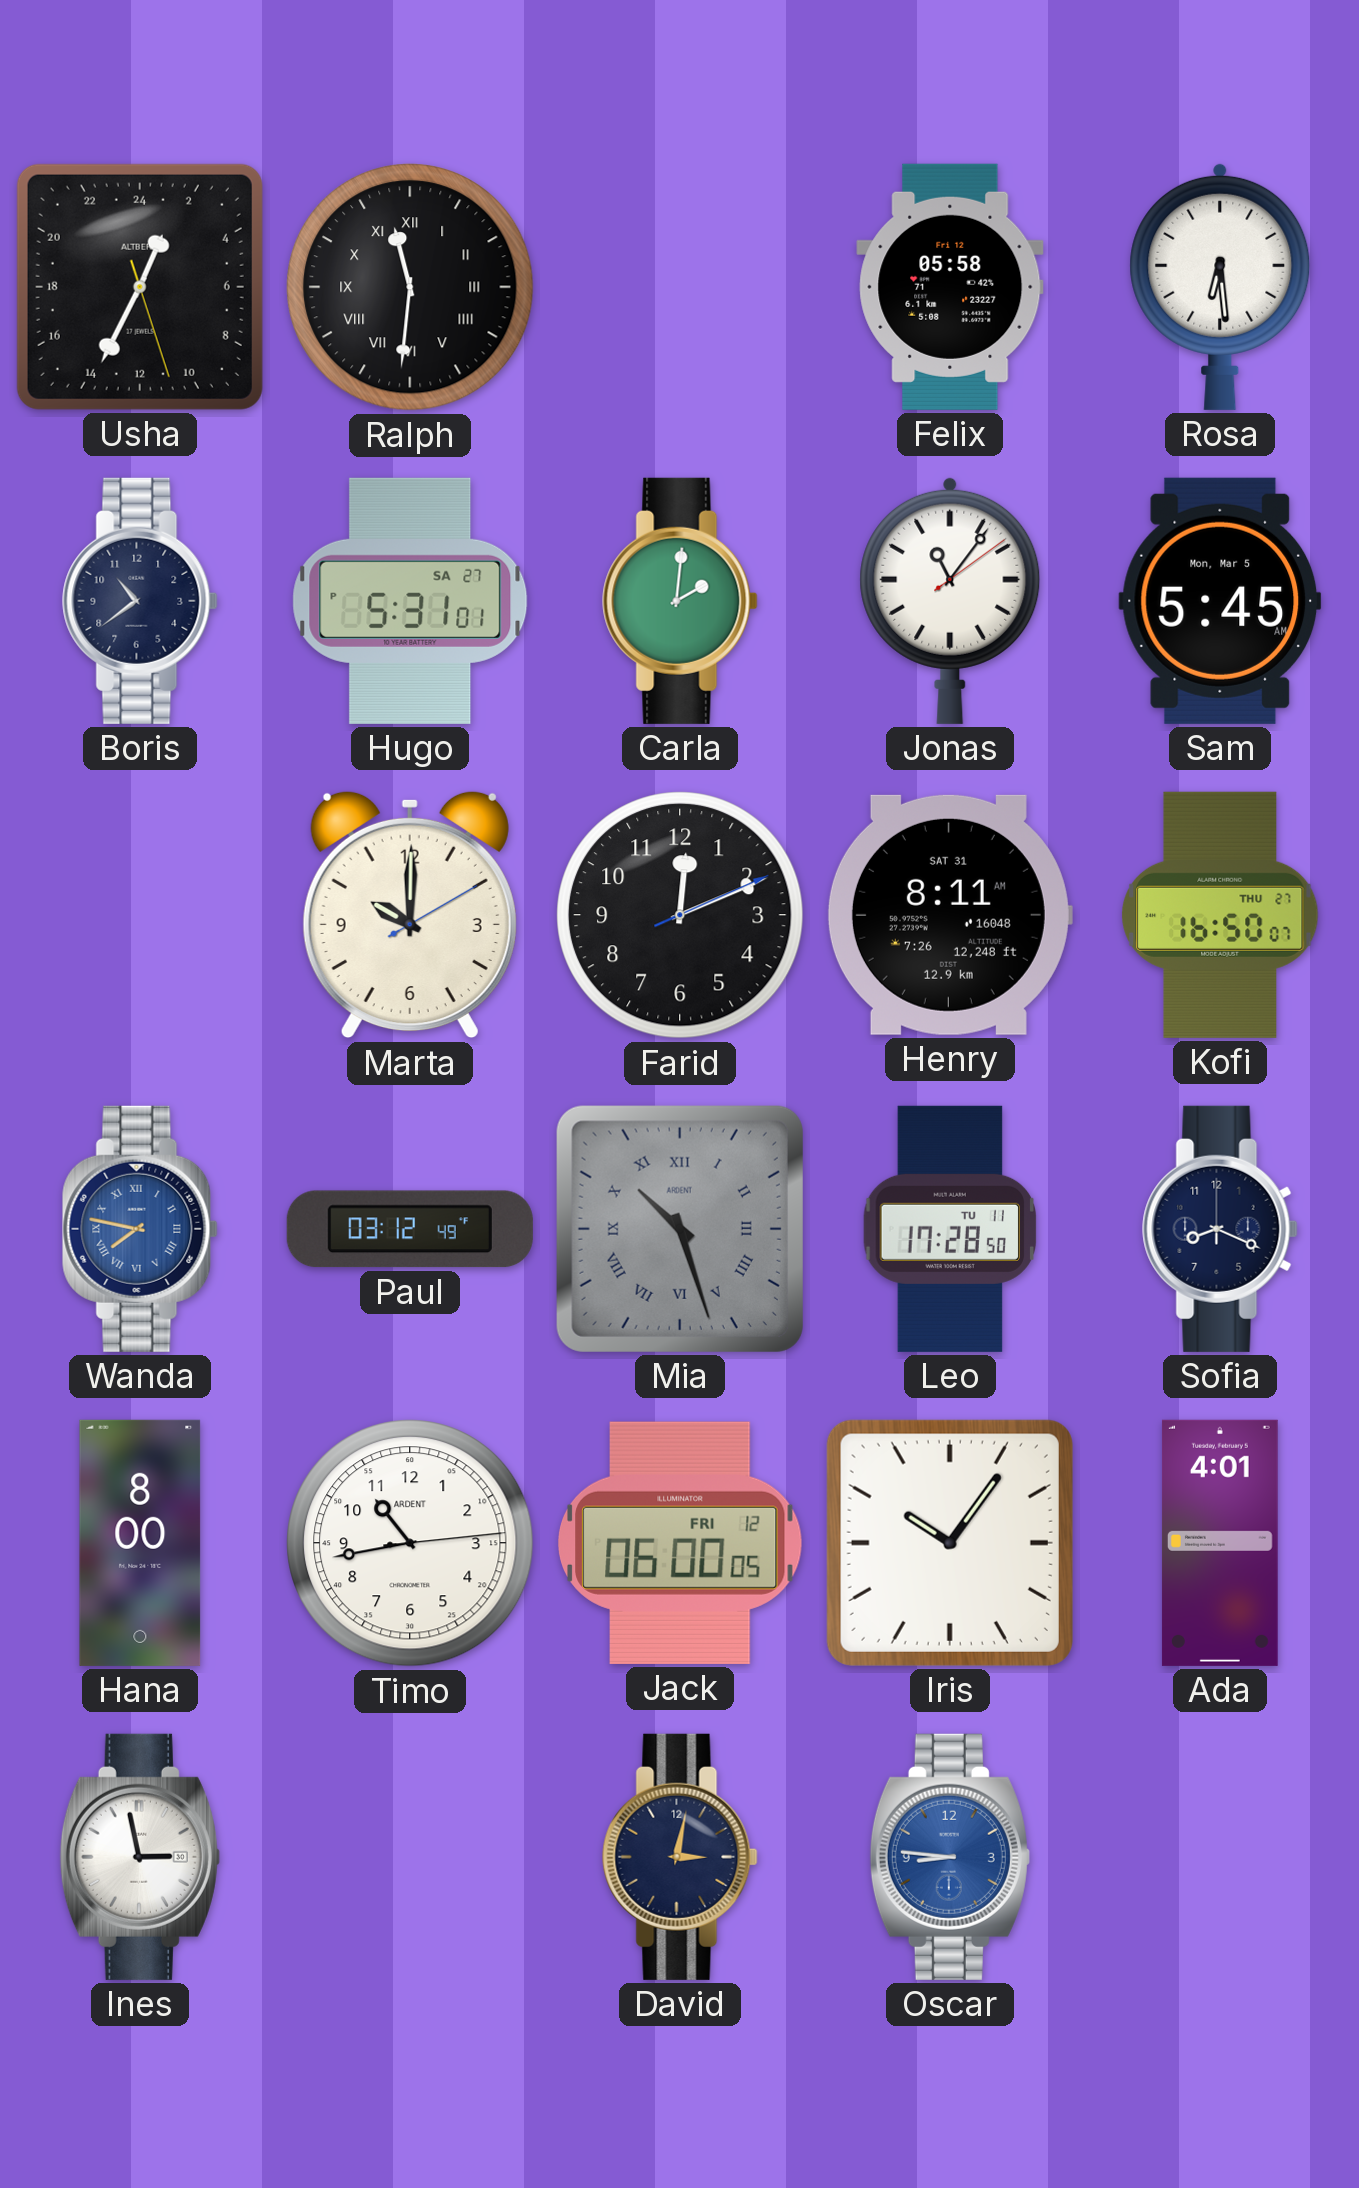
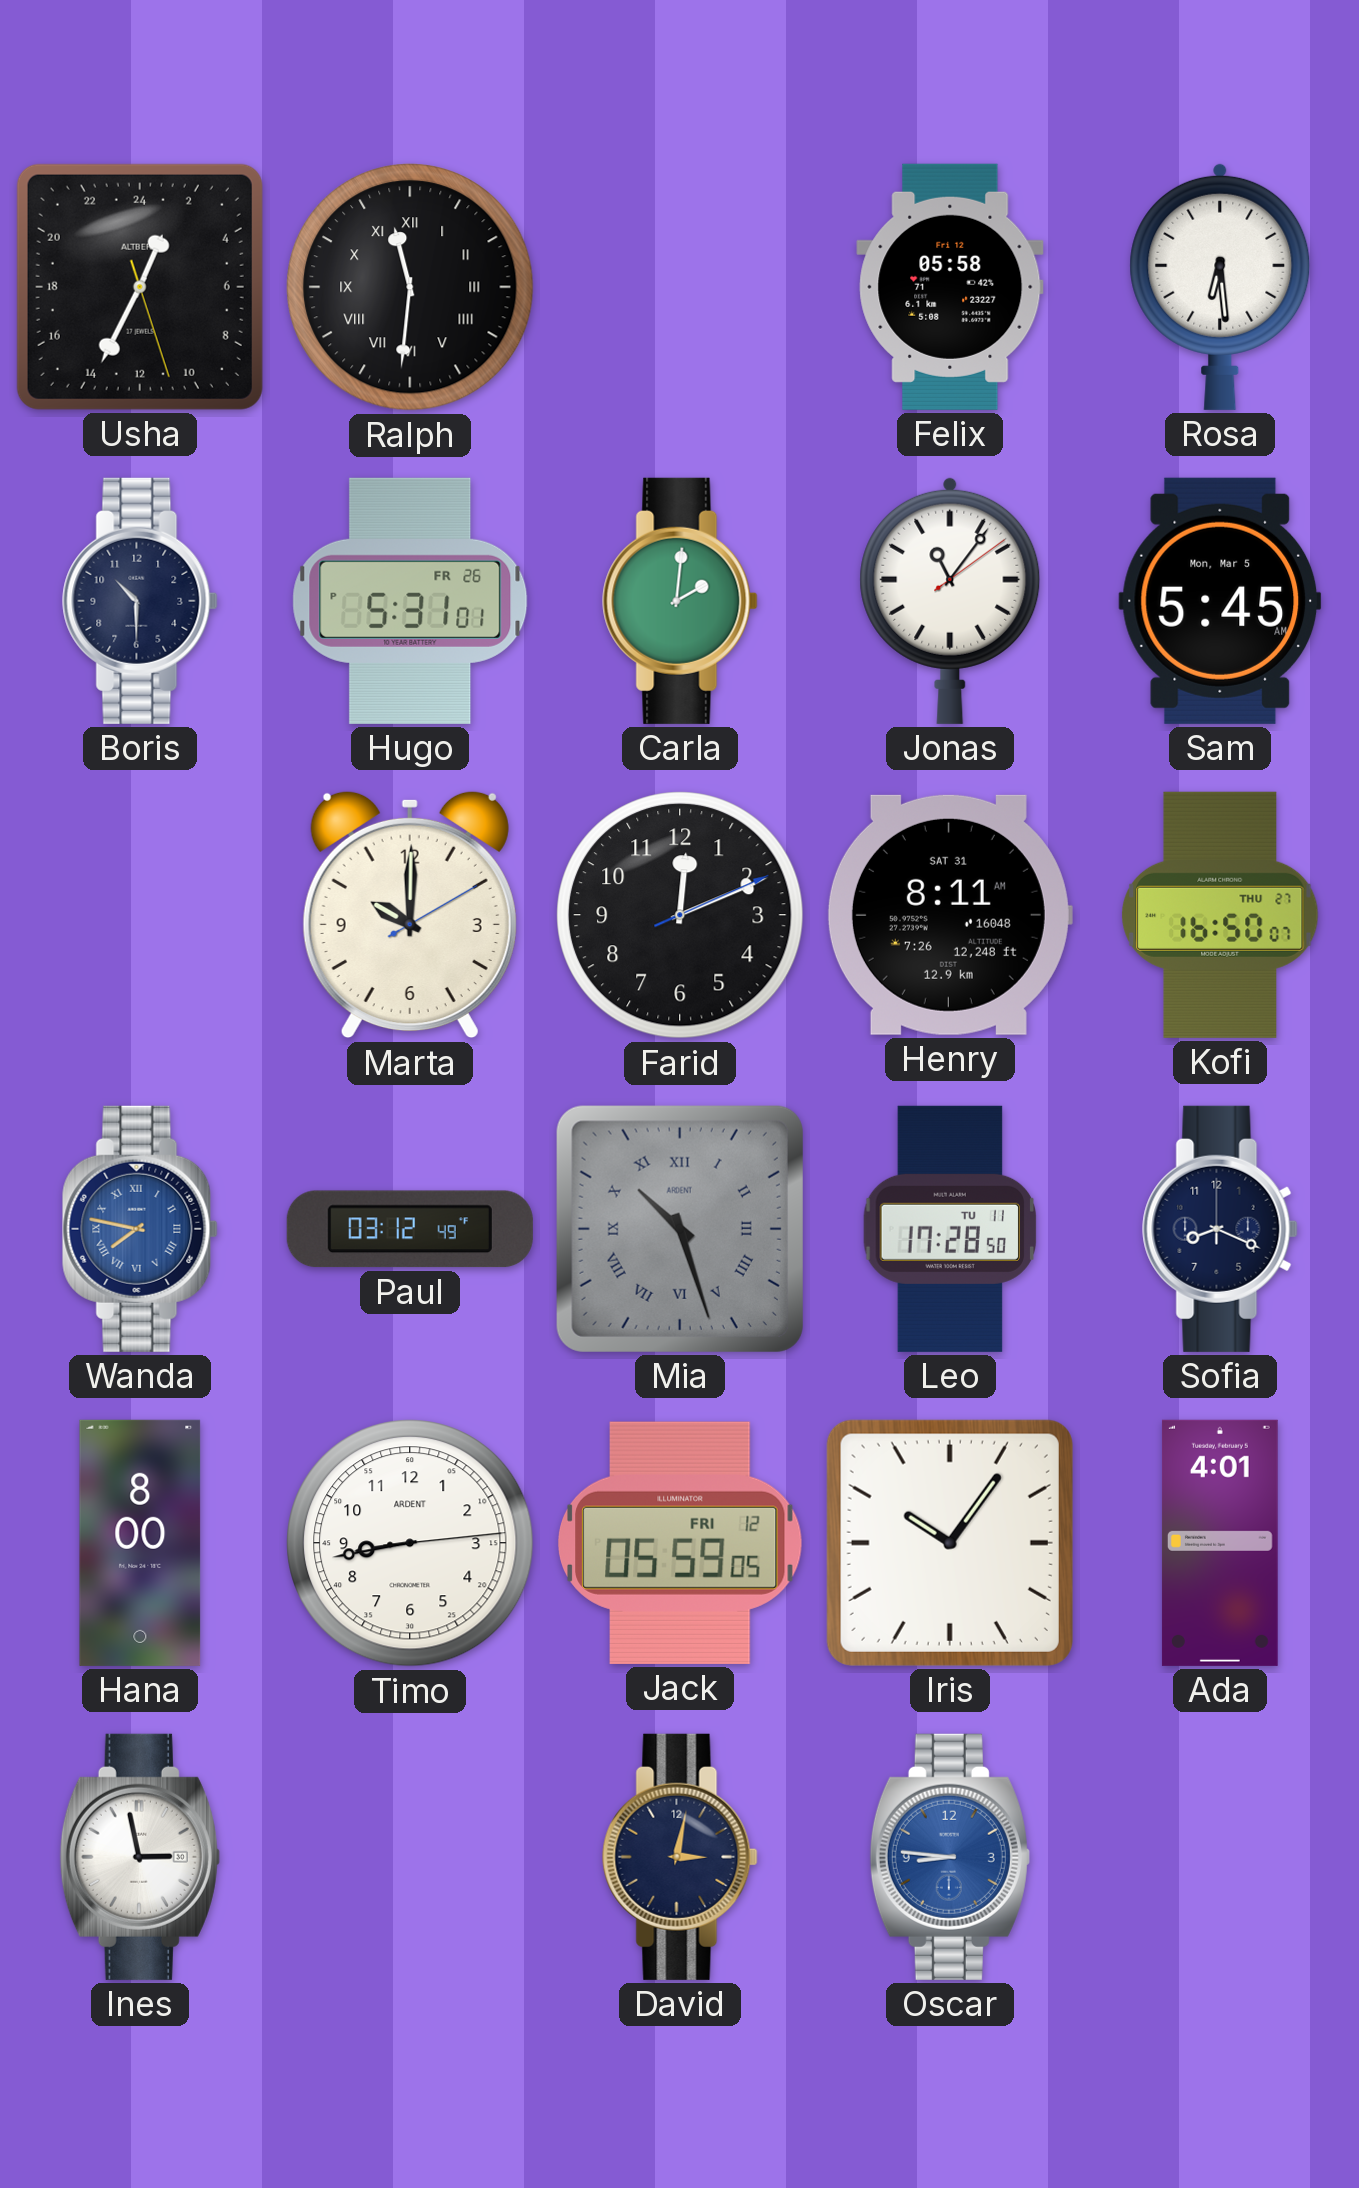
Boris: 10:39 -> 10:30
Hugo date: SA 27 -> FR 26
Timo: 10:43 -> 8:43
Jack: 06:00 -> 05:59
